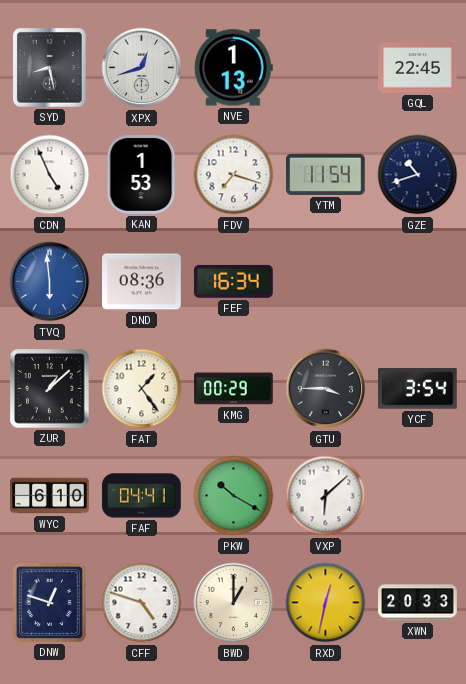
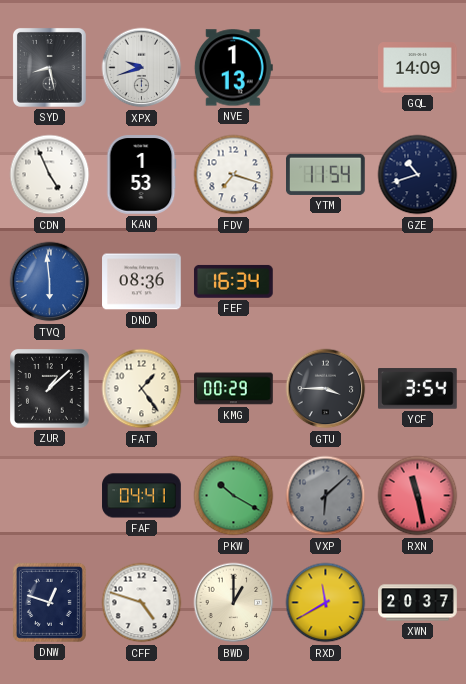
XPX: 12:42 -> 9:42
GQL: 22:45 -> 14:09
WYC: 6:10 -> none
VXP dial: white -> grey
RXN: none -> 11:28
RXD: 12:32 -> 11:40
XWN: 20:33 -> 20:37
